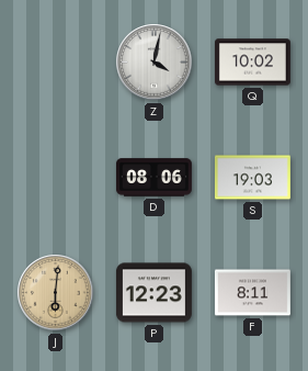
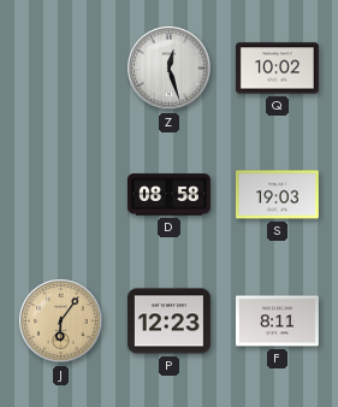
Z: 4:02 -> 12:27
D: 08:06 -> 08:58
J: 6:01 -> 6:06
